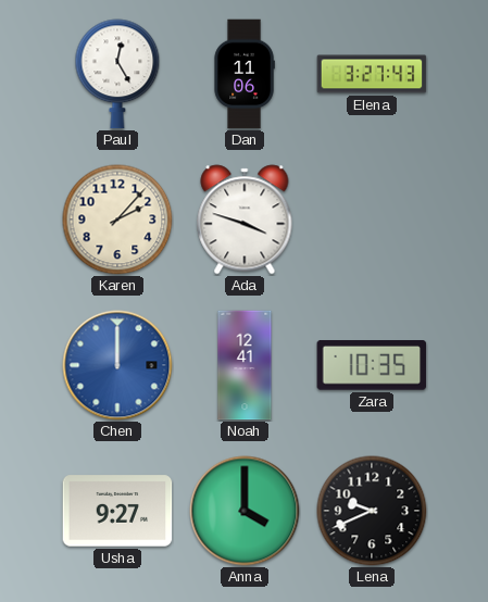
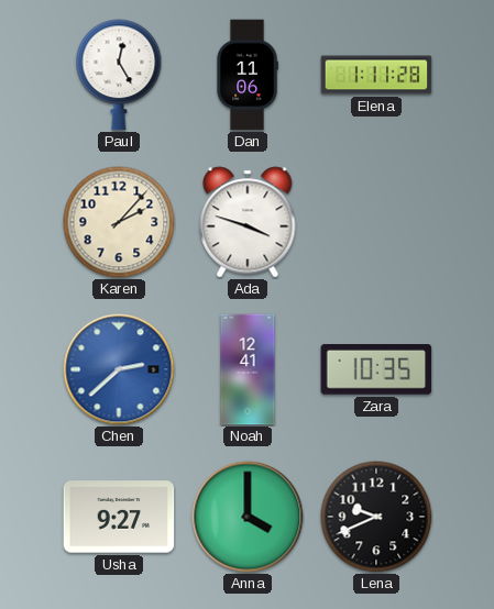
Elena: 3:27 -> 1:11
Chen: 12:00 -> 2:38
